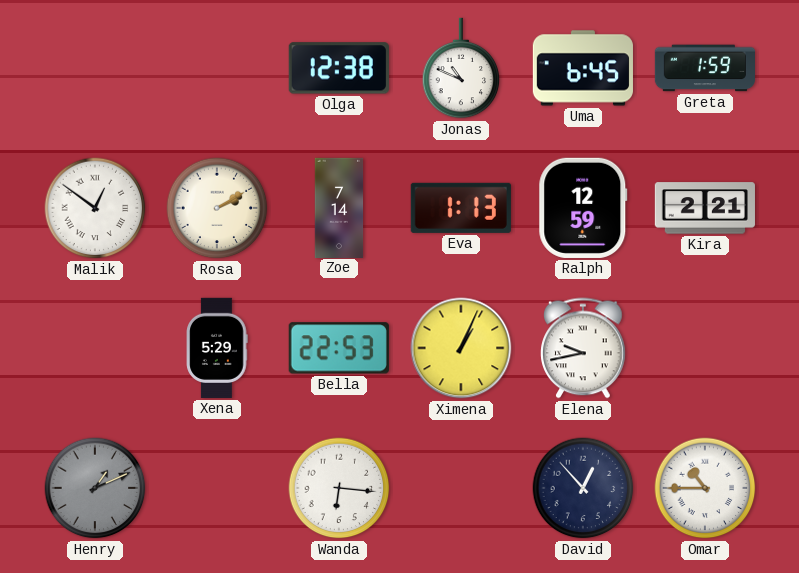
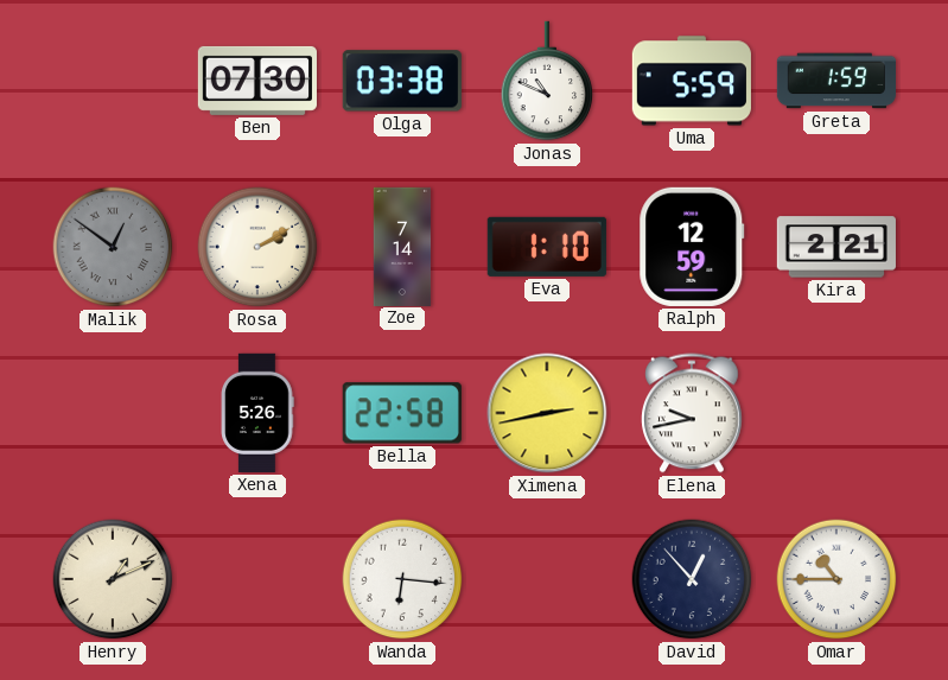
Ben: none -> 07:30
Olga: 12:38 -> 03:38
Uma: 6:45 -> 5:59
Malik dial: white -> grey
Eva: 1:13 -> 1:10
Xena: 5:29 -> 5:26
Bella: 22:53 -> 22:58
Ximena: 1:04 -> 2:43
Henry dial: grey -> cream
